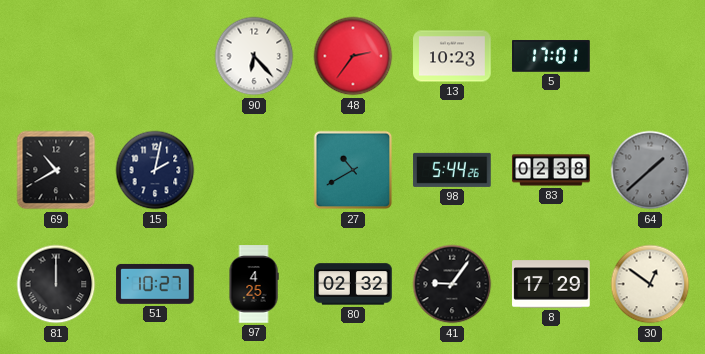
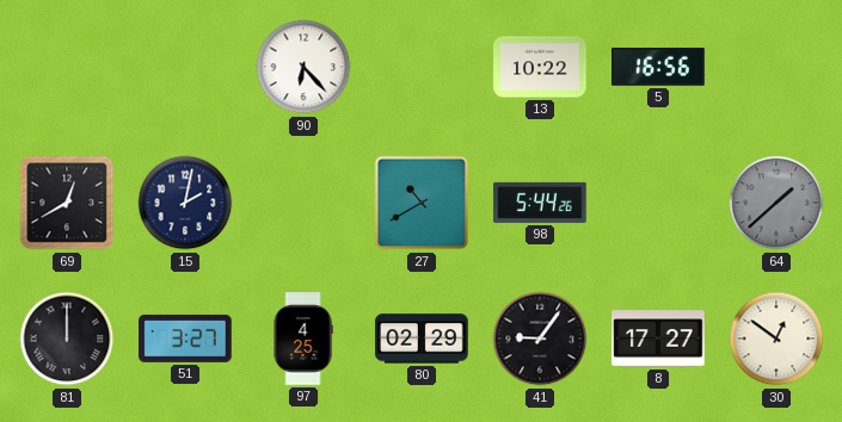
48: 2:36 -> none
13: 10:23 -> 10:22
5: 17:01 -> 16:56
69: 10:40 -> 12:40
83: 02:38 -> none
51: 10:27 -> 3:27
80: 02:32 -> 02:29
8: 17:29 -> 17:27
